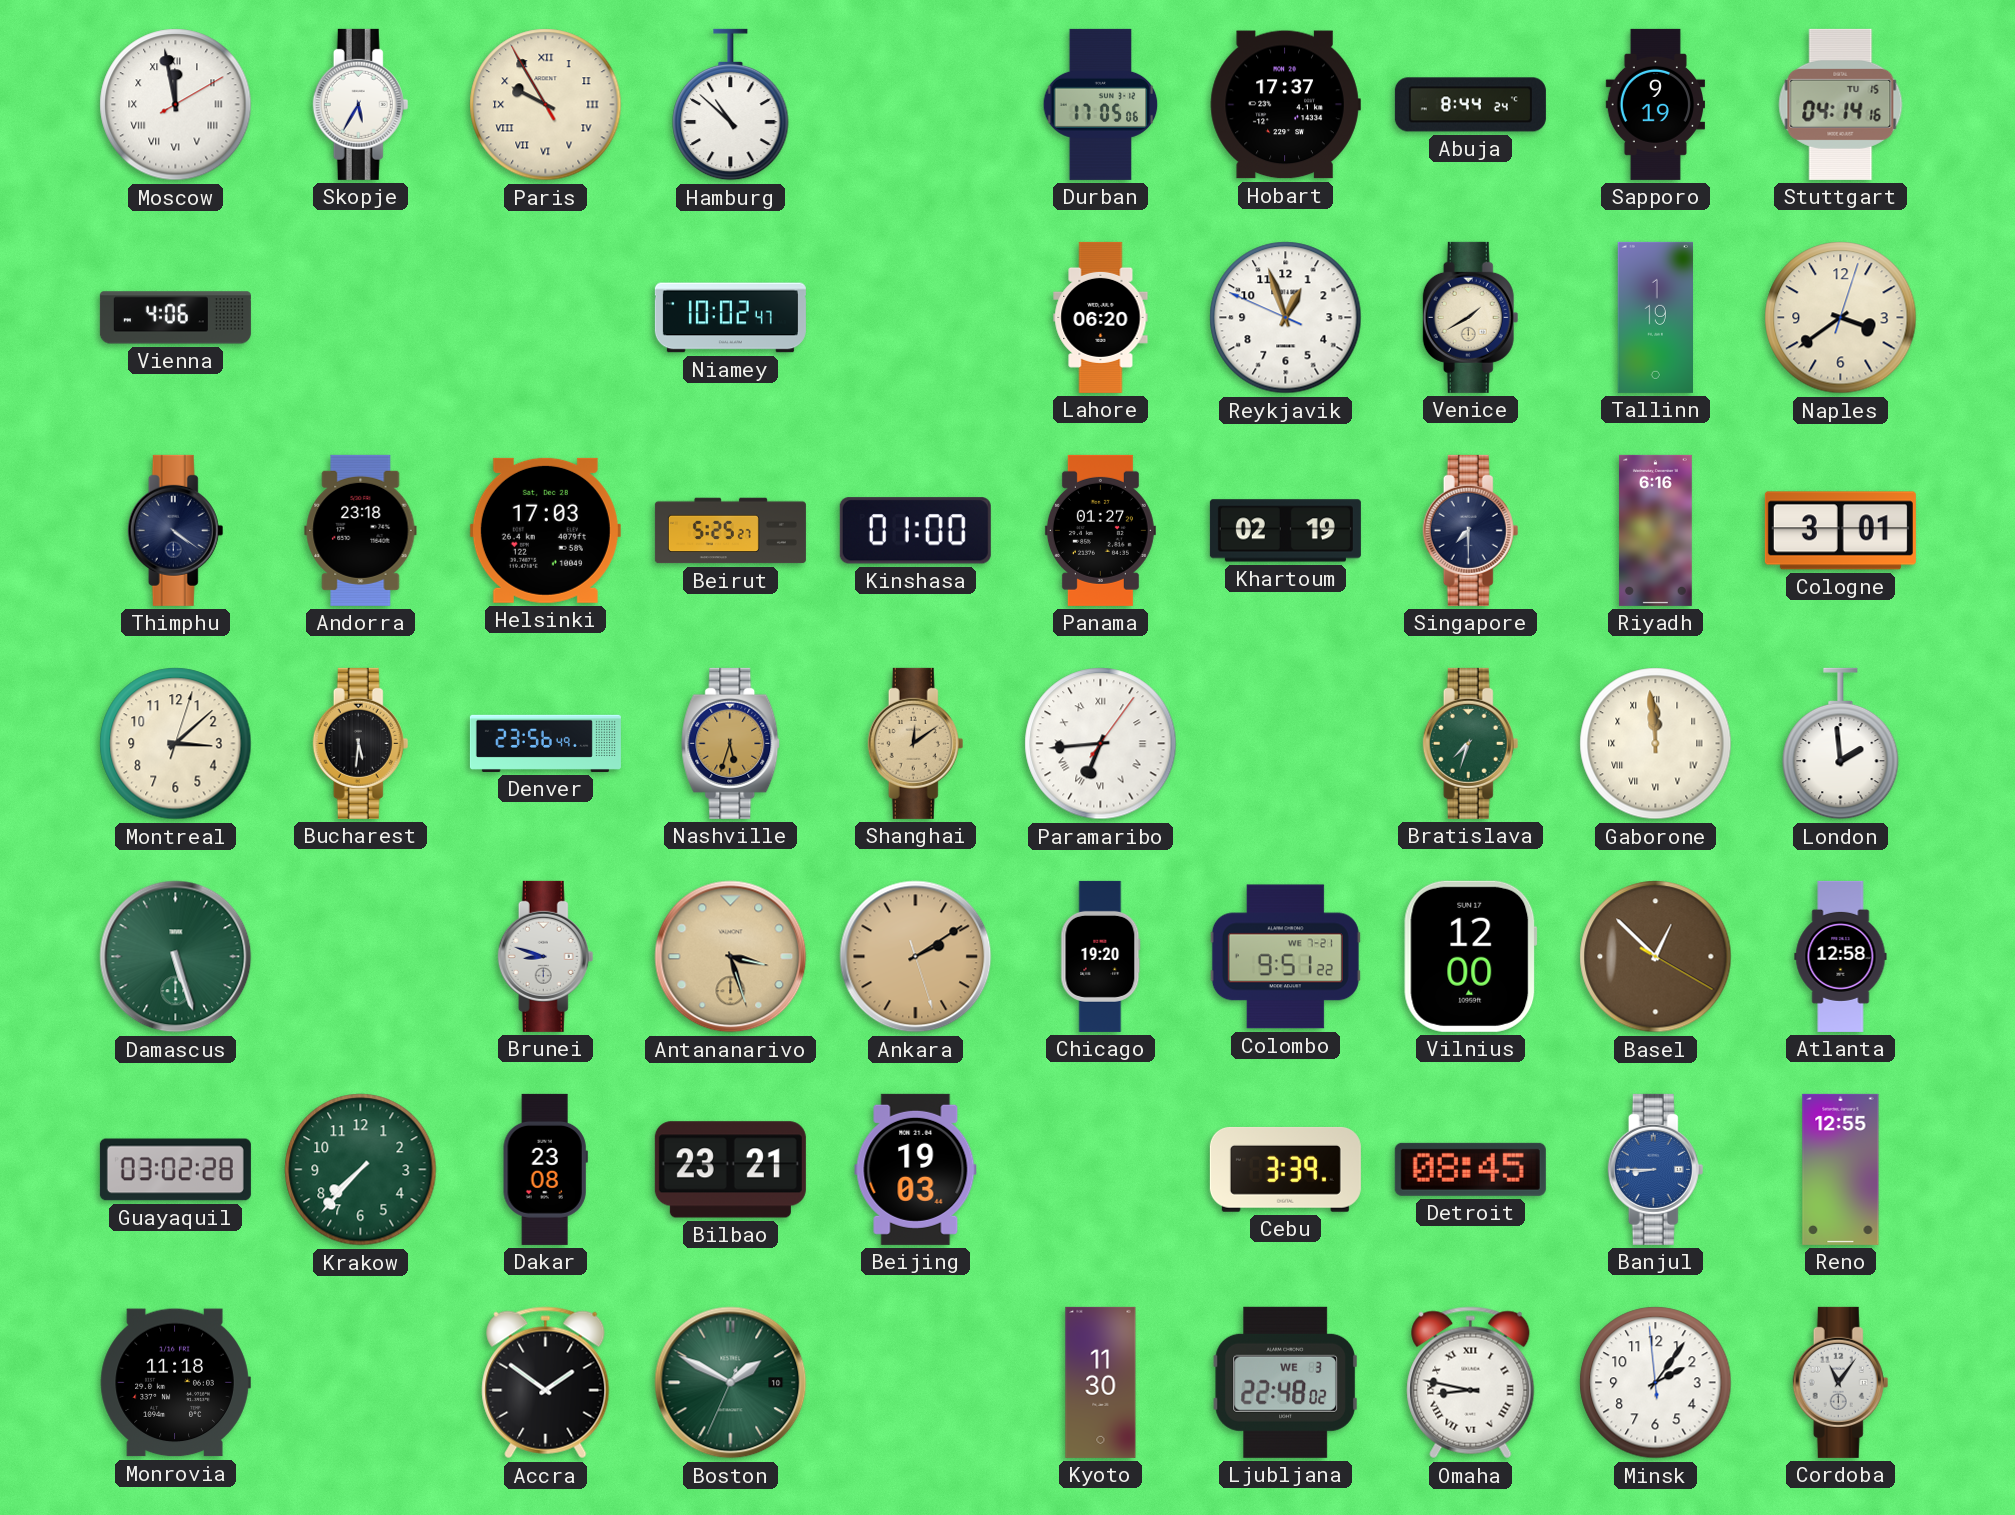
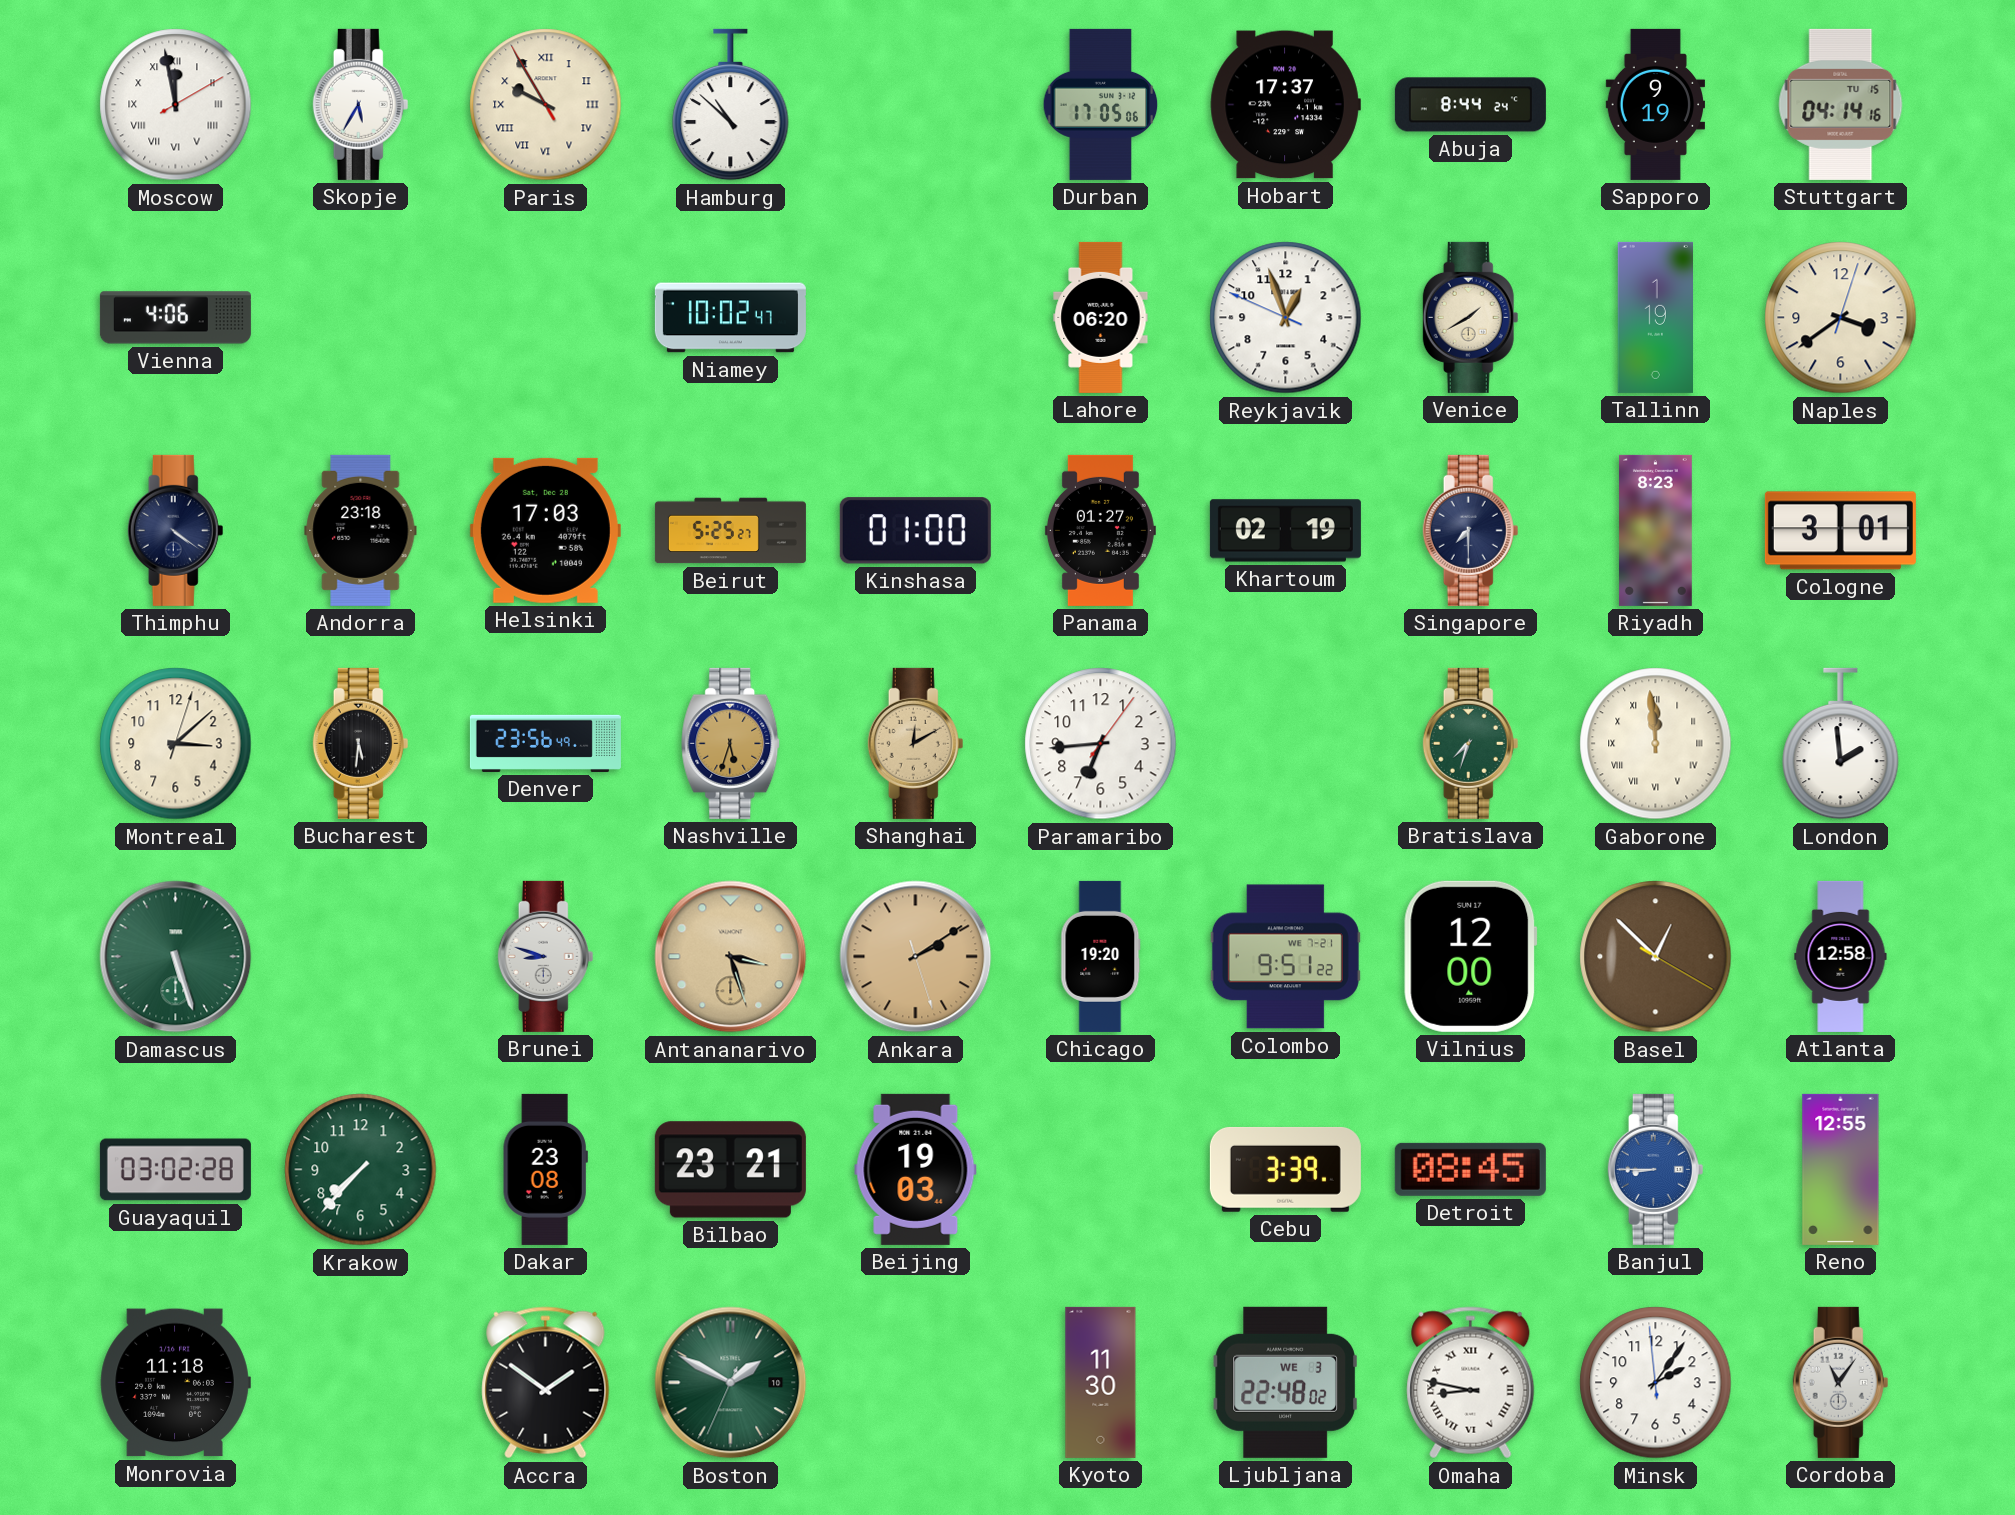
Riyadh: 6:16 -> 8:23
Shanghai: 12:09 -> 12:10
Paramaribo numerals: Roman -> Arabic
